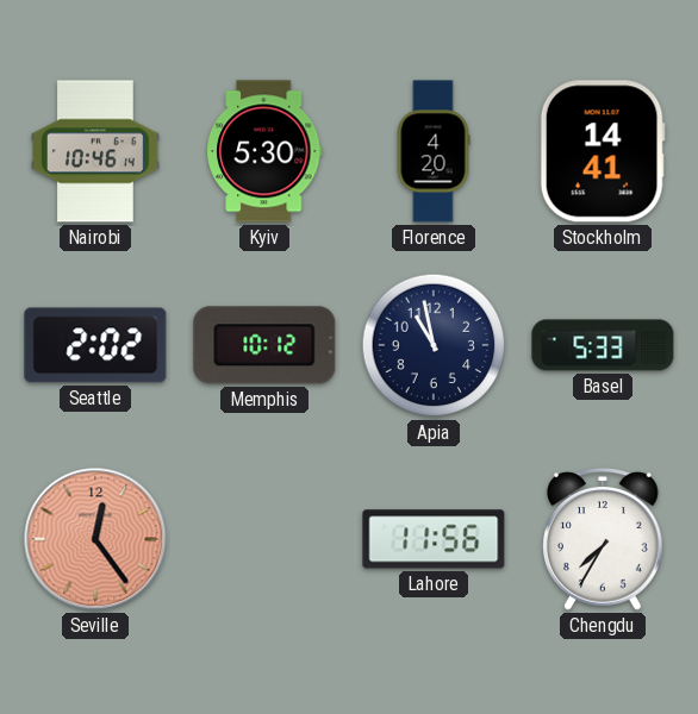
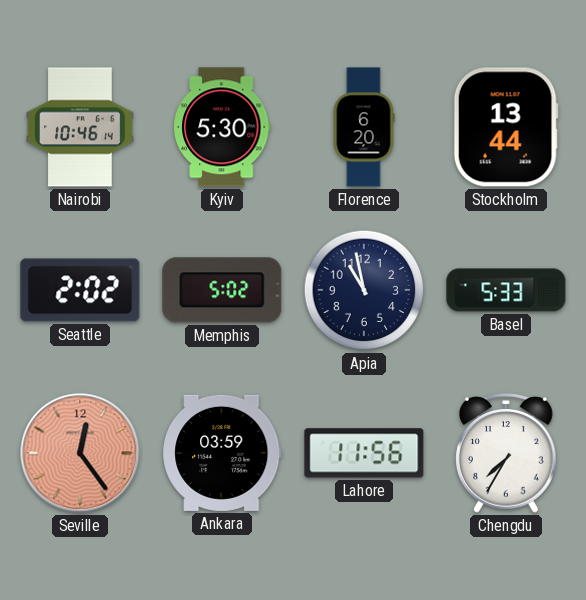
Florence: 4:20 -> 6:20
Stockholm: 14:41 -> 13:44
Memphis: 10:12 -> 5:02
Ankara: none -> 03:59
